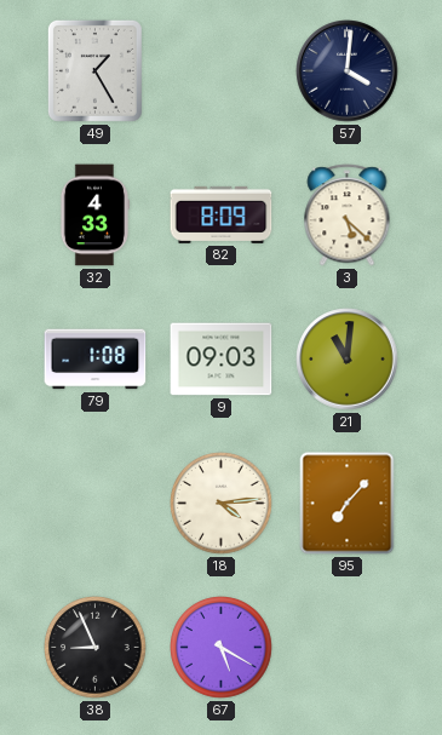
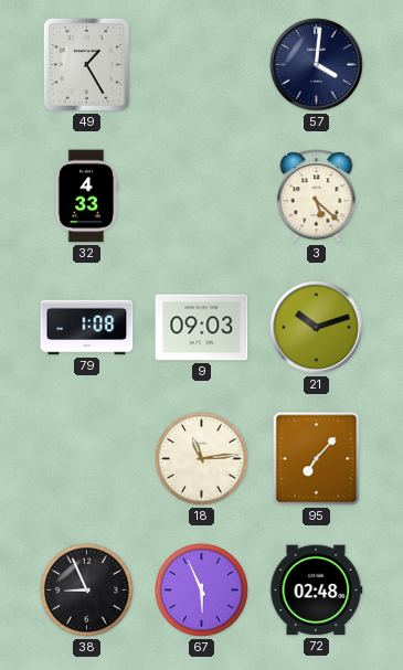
82: 8:09 -> none
21: 11:01 -> 10:12
18: 4:14 -> 11:14
67: 5:20 -> 5:56
72: none -> 02:48
